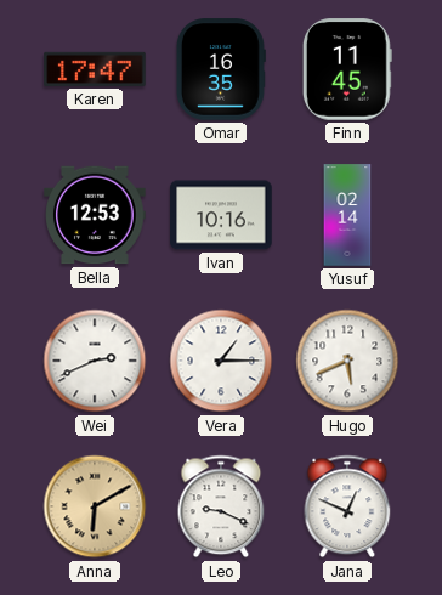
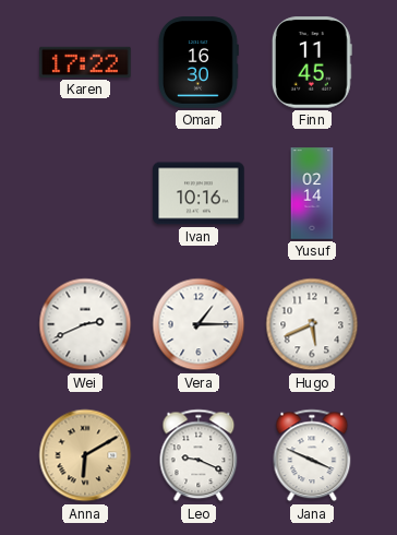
Karen: 17:47 -> 17:22
Omar: 16:35 -> 16:30
Bella: 12:53 -> none
Jana: 12:49 -> 3:49
